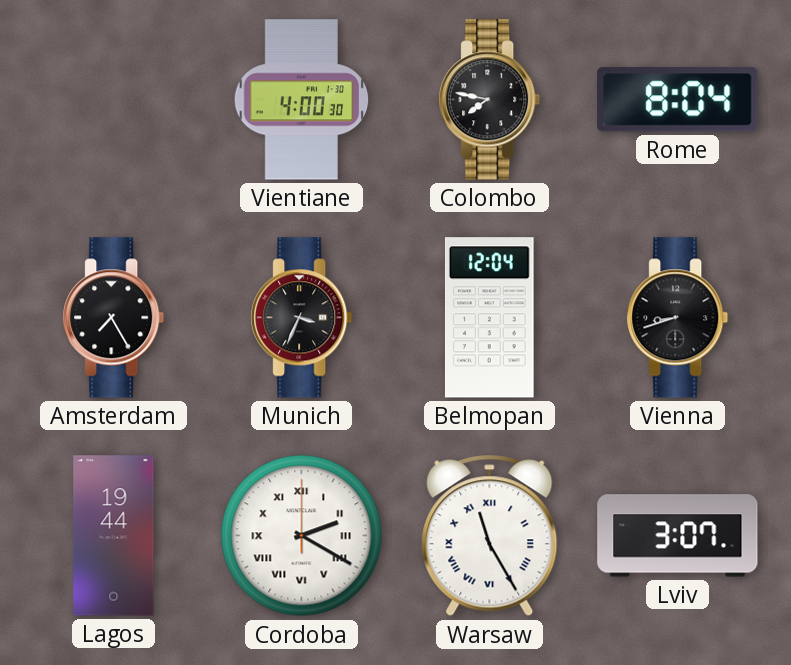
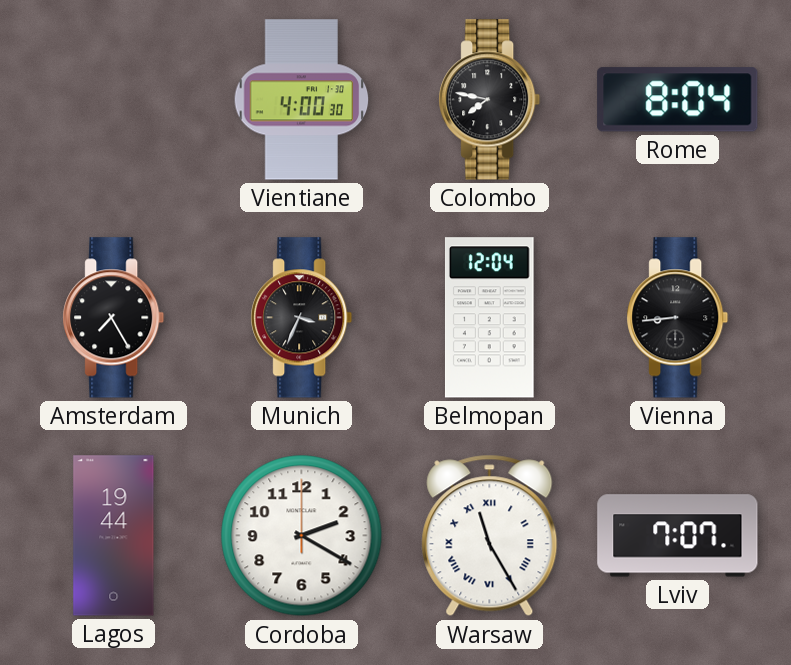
Vienna: 8:42 -> 8:44
Cordoba numerals: Roman -> Arabic
Lviv: 3:07 -> 7:07
